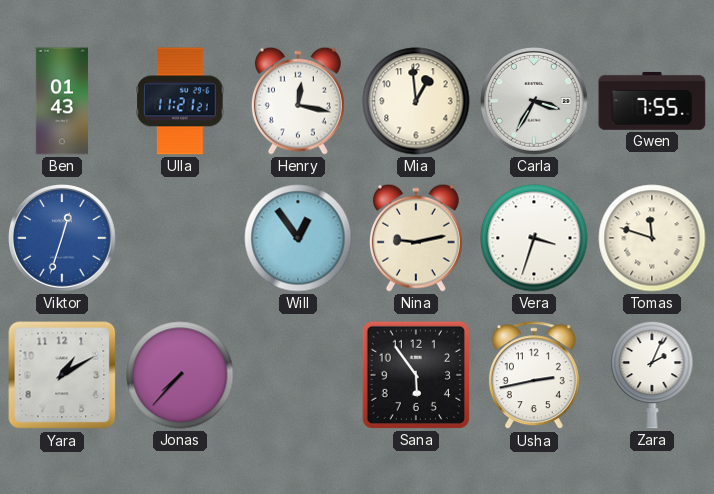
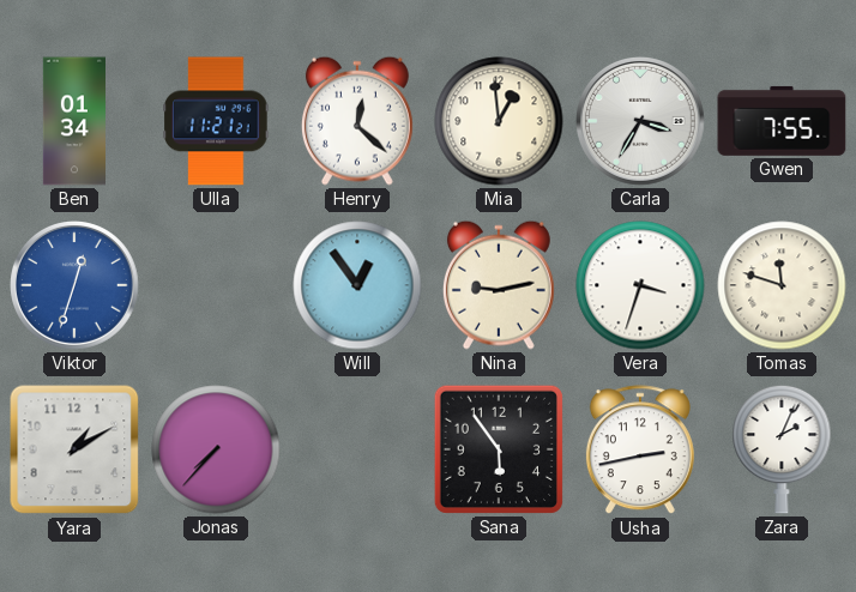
Ben: 01:43 -> 01:34
Henry: 12:17 -> 12:22
